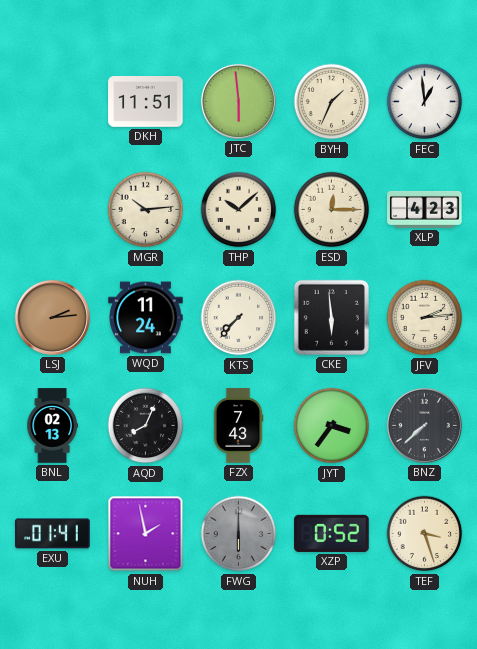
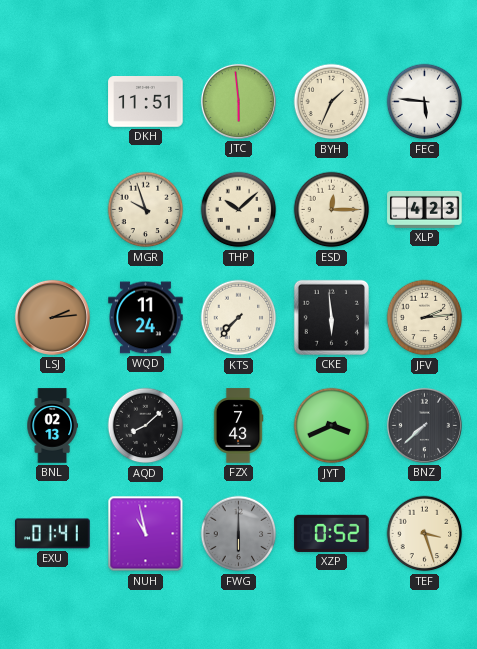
FEC: 12:59 -> 5:46
MGR: 10:14 -> 9:57
AQD: 8:04 -> 8:08
JYT: 3:36 -> 3:41
NUH: 1:58 -> 10:58
